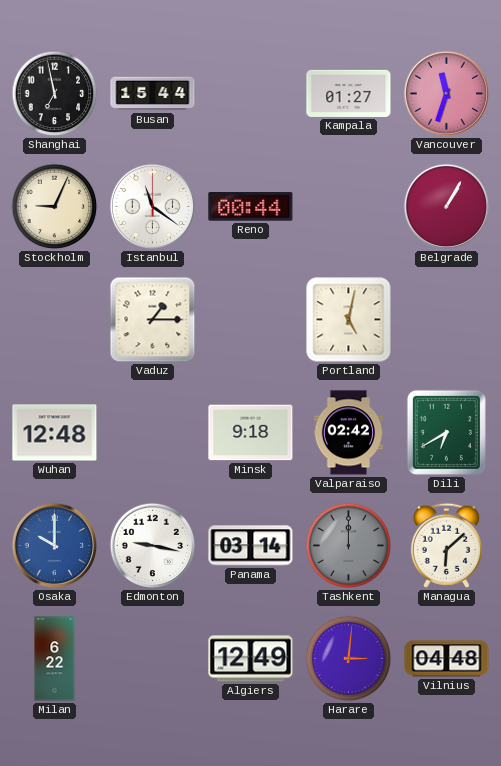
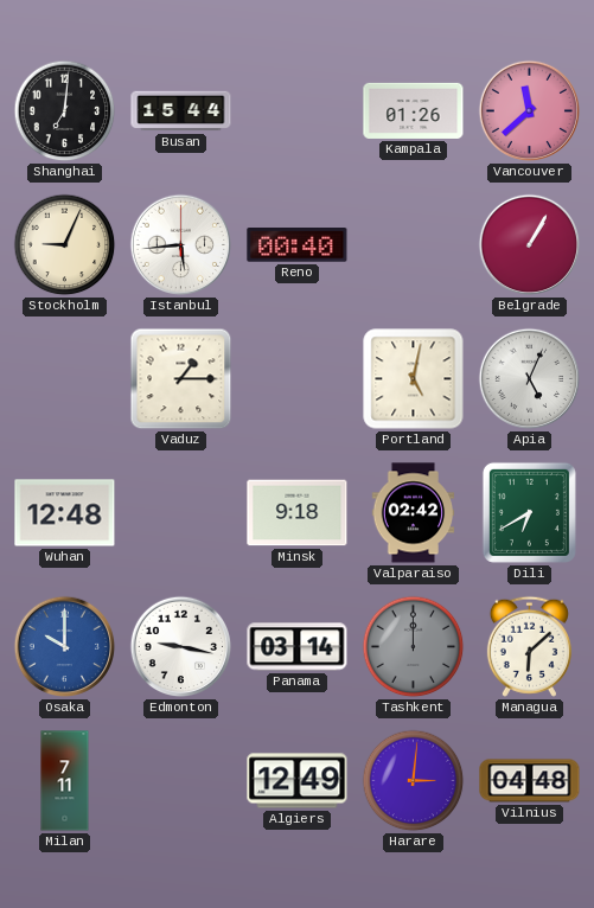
Shanghai: 6:58 -> 7:01
Kampala: 01:27 -> 01:26
Vancouver: 11:33 -> 11:38
Istanbul: 11:21 -> 5:44
Reno: 00:44 -> 00:40
Apia: none -> 5:04
Milan: 6:22 -> 7:11
